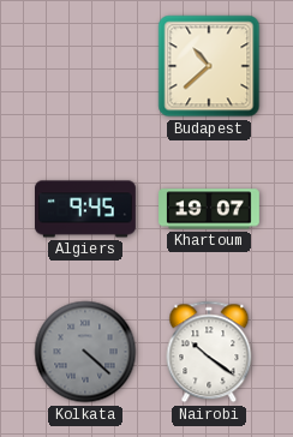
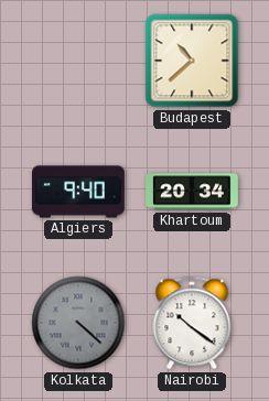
Algiers: 9:45 -> 9:40
Khartoum: 19:07 -> 20:34
